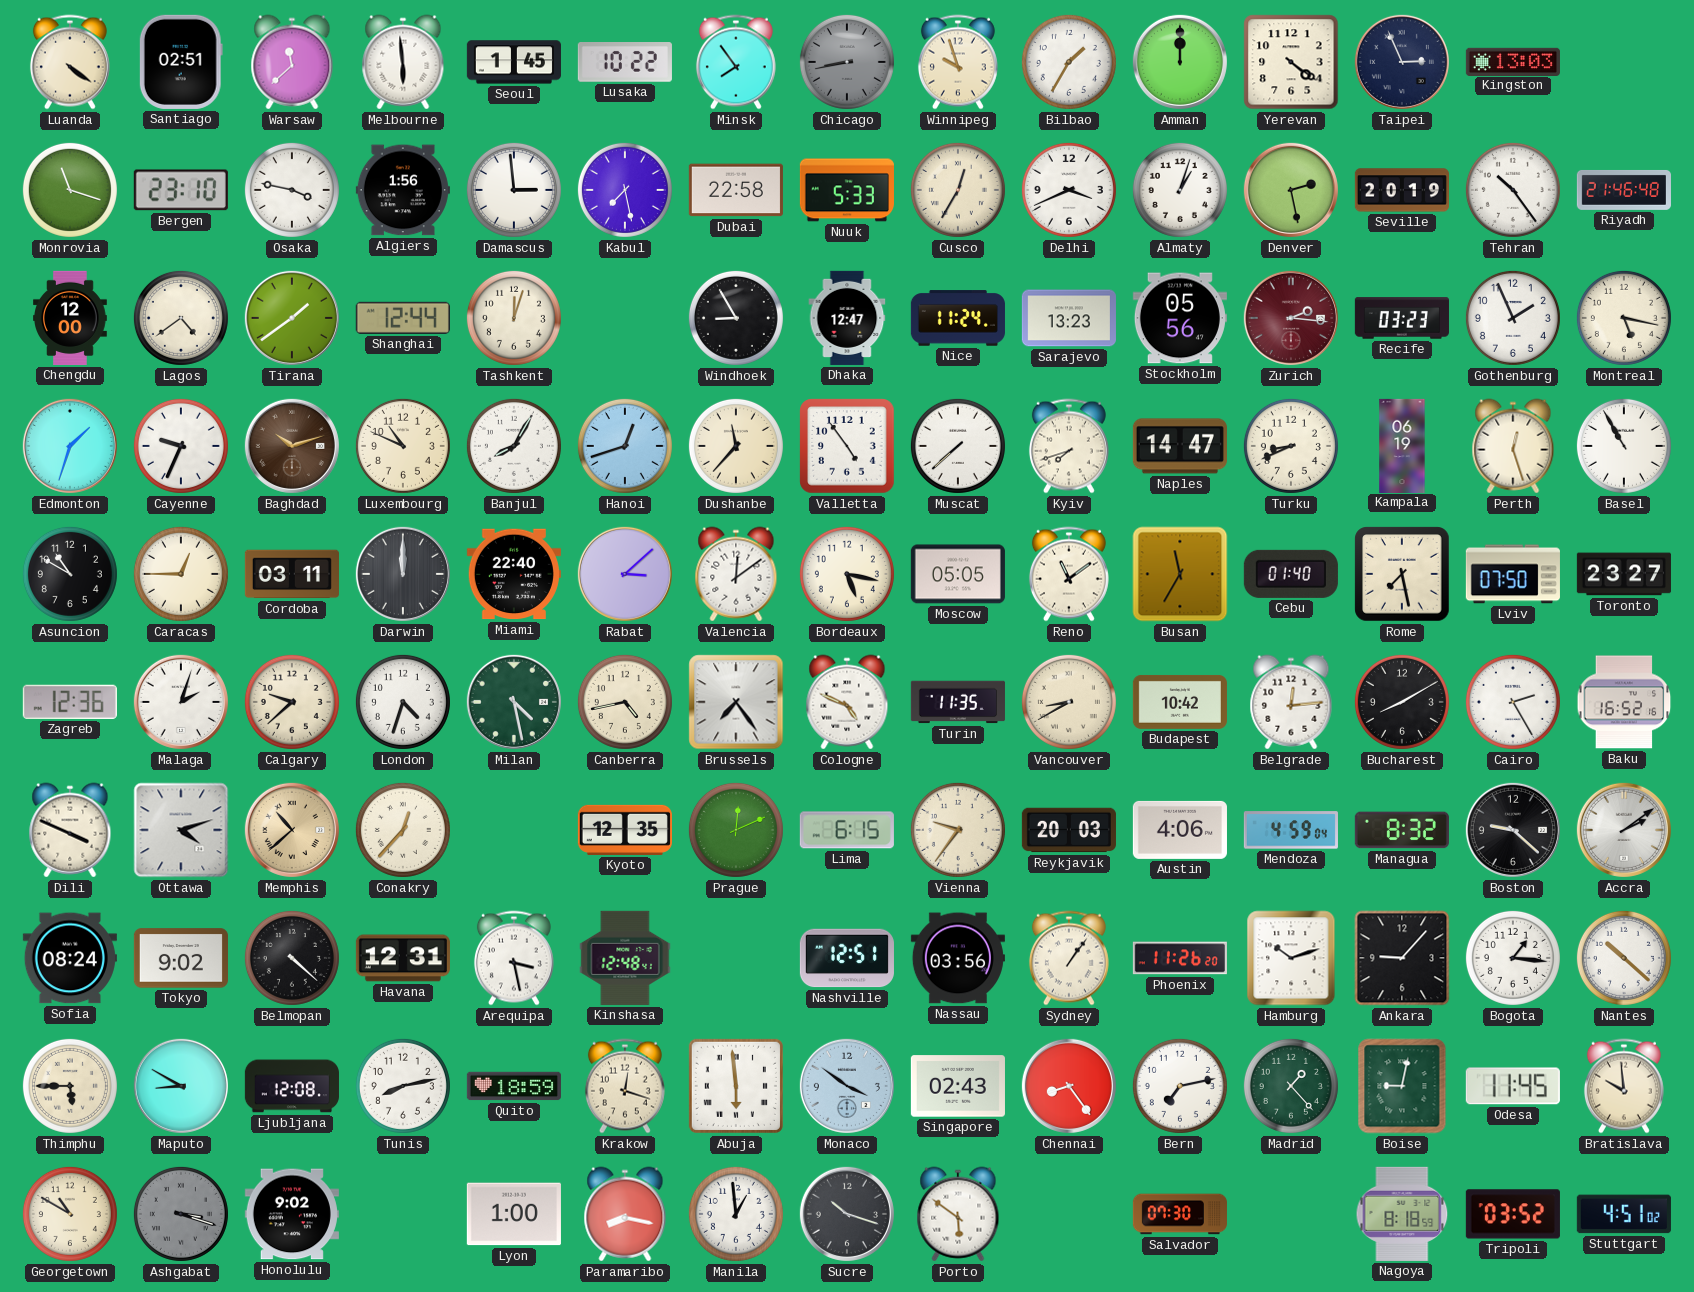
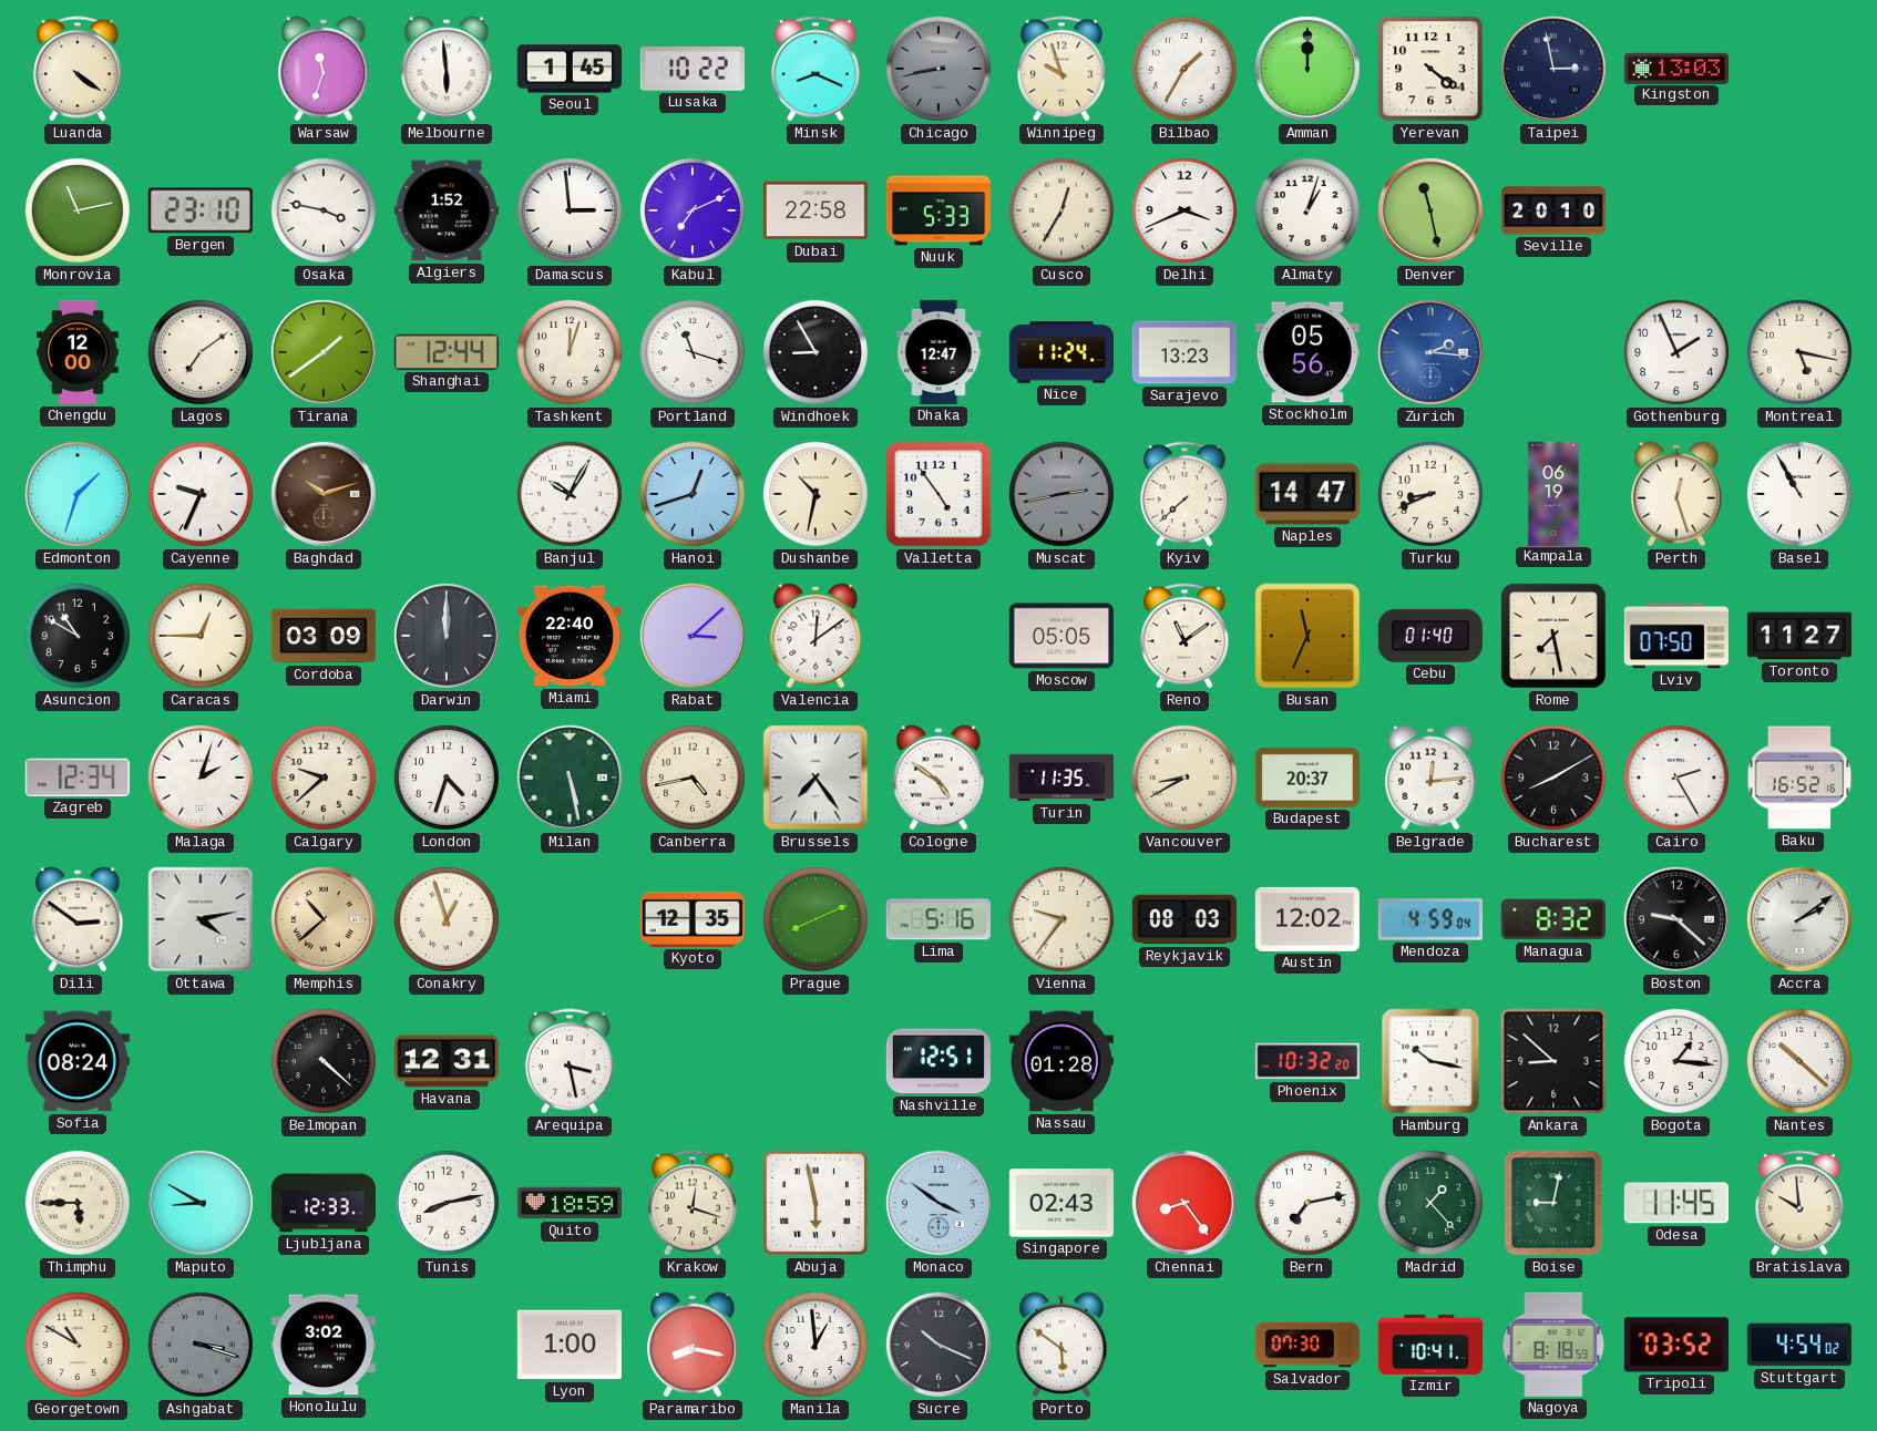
Santiago: 02:51 -> none
Warsaw: 11:38 -> 11:33
Minsk: 7:54 -> 8:19
Taipei: 2:56 -> 2:58
Monrovia: 11:18 -> 11:13
Algiers: 1:56 -> 1:52
Kabul: 7:28 -> 7:11
Denver: 2:28 -> 11:28
Seville: 20:19 -> 20:10
Tehran: 10:24 -> none
Riyadh: 21:46 -> none
Lagos: 4:39 -> 7:09
Portland: none -> 11:18
Zurich dial: burgundy -> blue
Recife: 03:23 -> none
Luxembourg: 10:49 -> none
Banjul: 8:05 -> 10:05
Dushanbe: 11:37 -> 10:32
Muscat: 7:38 -> 2:43
Muscat dial: white -> grey
Kyiv: 7:42 -> 7:38
Cordoba: 03:11 -> 03:09
Bordeaux: 5:17 -> none
Busan: 11:35 -> 11:34
Toronto: 23:27 -> 11:27
Zagreb: 12:36 -> 12:34
Milan: 4:28 -> 5:28
Cologne: 4:49 -> 4:51
Budapest: 10:42 -> 20:37
Dili: 3:49 -> 2:51
Ottawa: 4:12 -> 4:13
Conakry: 12:37 -> 12:57
Prague: 12:11 -> 8:11
Lima: 6:15 -> 5:16
Reykjavik: 20:03 -> 08:03
Austin: 4:06 -> 12:02
Tokyo: 9:02 -> none
Kinshasa: 12:48 -> none
Nassau: 03:56 -> 01:28
Sydney: 1:06 -> none
Phoenix: 11:26 -> 10:32
Hamburg: 10:12 -> 10:17
Ankara: 9:07 -> 8:52
Ljubljana: 12:08 -> 12:33
Abuja: 5:59 -> 5:58
Honolulu: 9:02 -> 3:02
Sucre: 10:18 -> 10:19
Izmir: none -> 10:41
Stuttgart: 4:51 -> 4:54
